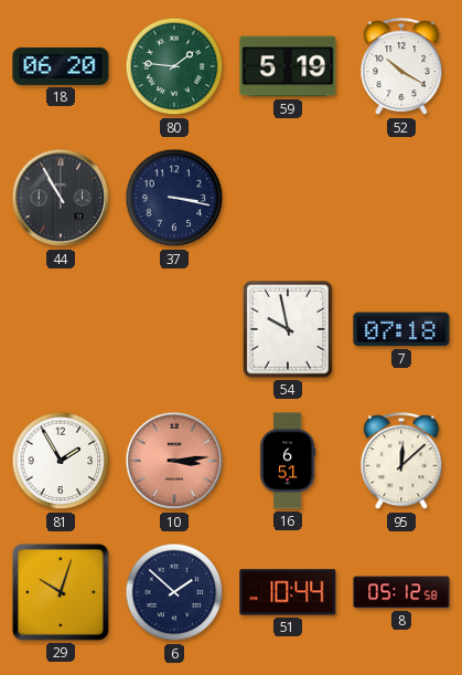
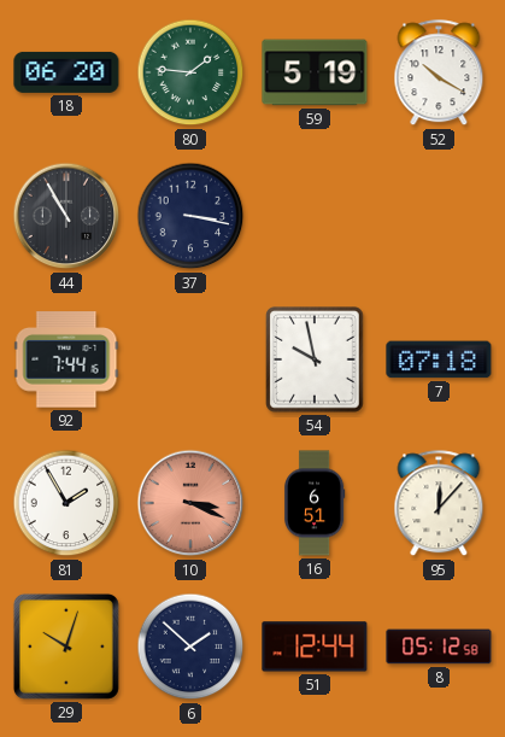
92: none -> 7:44
10: 3:14 -> 3:19
95: 12:08 -> 12:07
51: 10:44 -> 12:44
